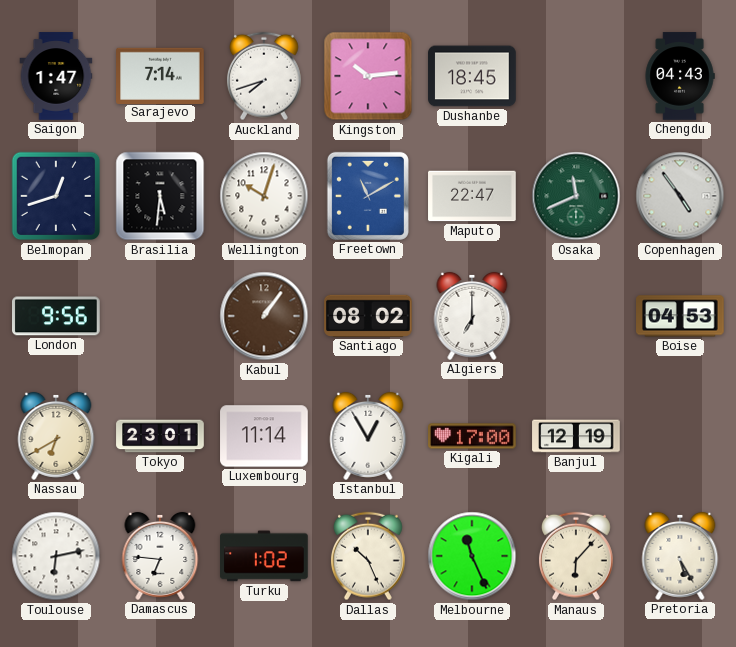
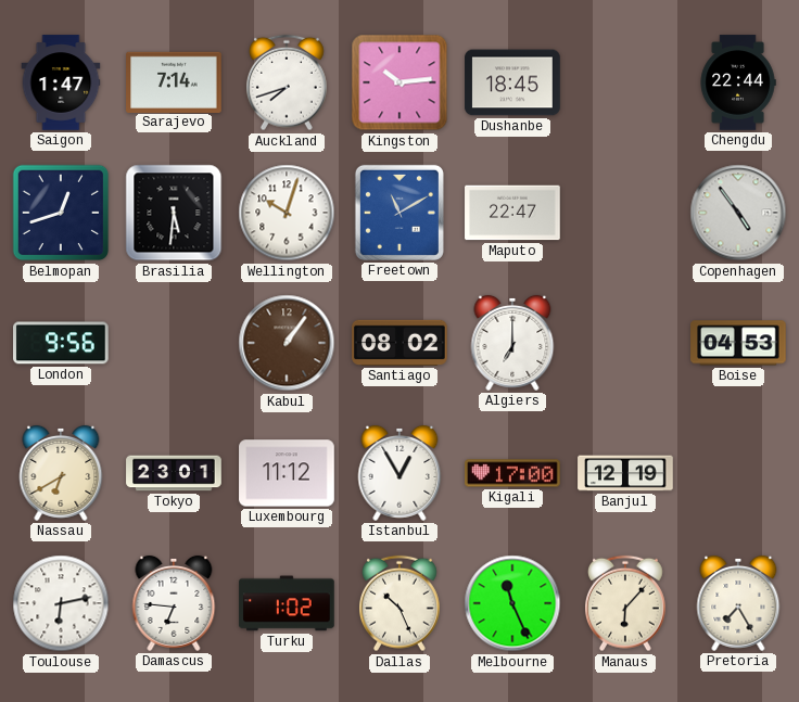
Chengdu: 04:43 -> 22:44
Osaka: 11:41 -> none
Luxembourg: 11:14 -> 11:12
Pretoria: 5:25 -> 7:25
